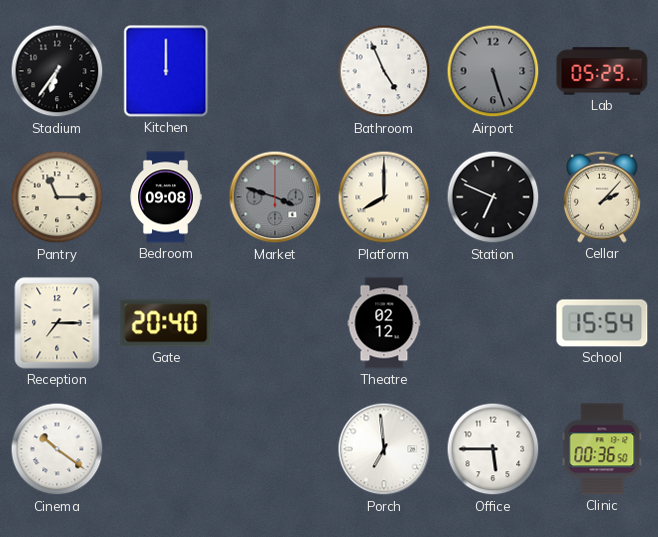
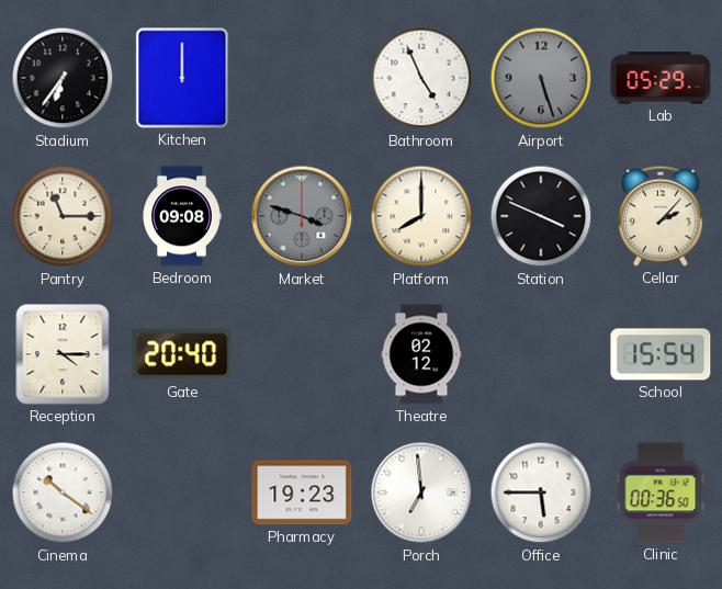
Station: 6:49 -> 3:49
Reception: 7:15 -> 4:15
Pharmacy: none -> 19:23
